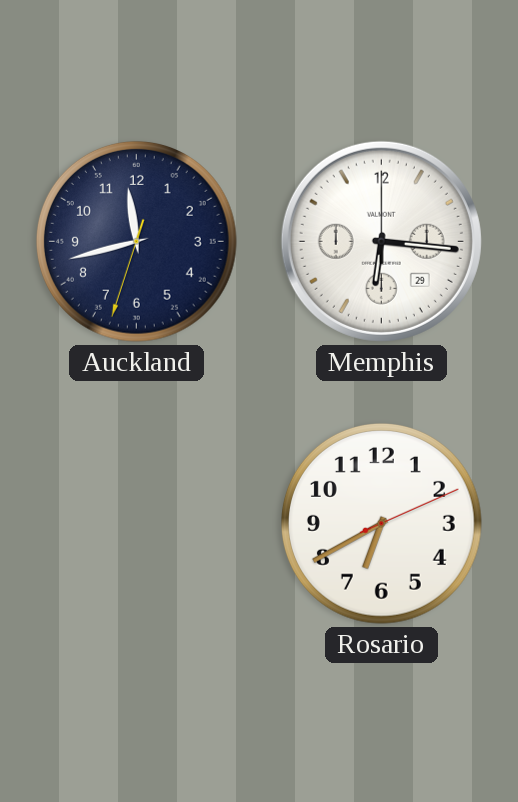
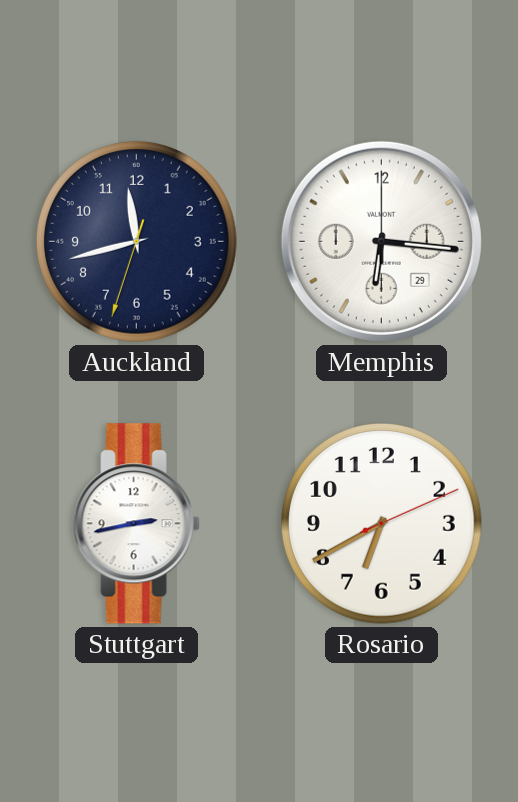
Stuttgart: none -> 2:43
